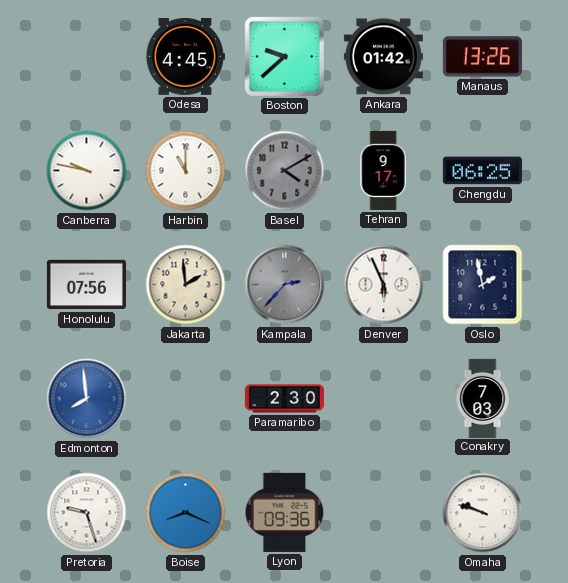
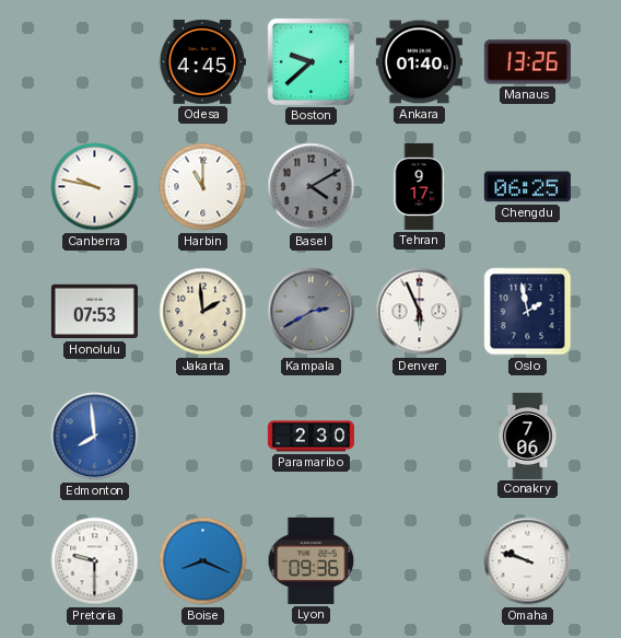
Ankara: 01:42 -> 01:40
Honolulu: 07:56 -> 07:53
Kampala: 2:37 -> 2:40
Conakry: 7:03 -> 7:06
Pretoria: 9:27 -> 9:30
